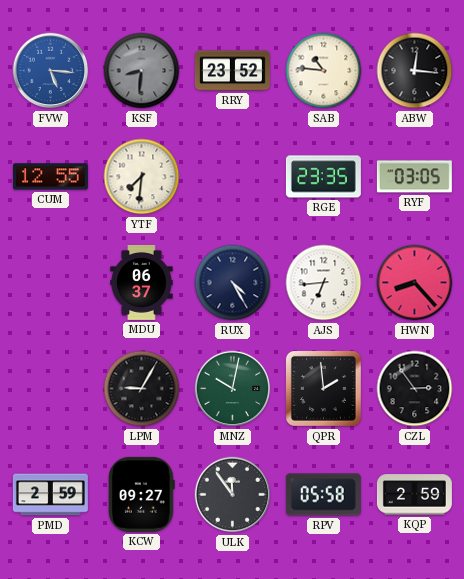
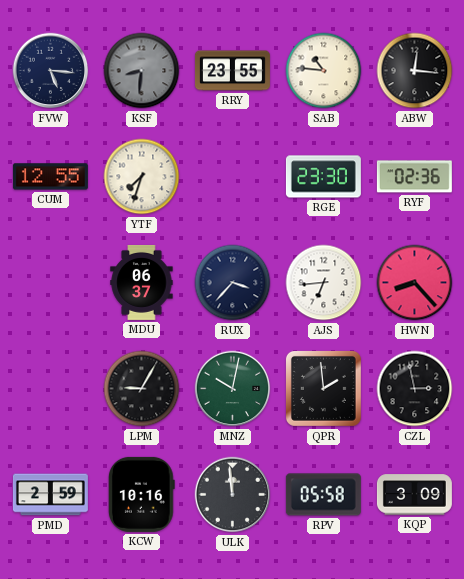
FVW dial: blue -> navy
RRY: 23:52 -> 23:55
YTF: 7:31 -> 7:33
RGE: 23:35 -> 23:30
RYF: 03:05 -> 02:36
RUX: 4:25 -> 3:37
CZL: 2:54 -> 2:58
KCW: 09:27 -> 10:16
ULK: 11:54 -> 11:59
KQP: 2:59 -> 3:09
